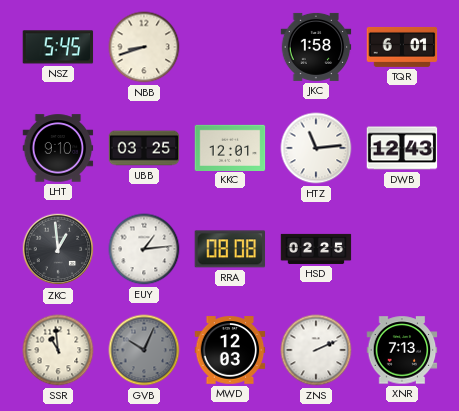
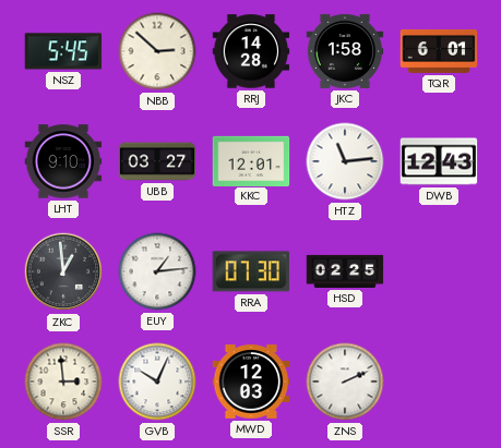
NBB: 8:42 -> 2:52
RRJ: none -> 14:28
UBB: 03:25 -> 03:27
RRA: 08:08 -> 07:30
SSR: 10:59 -> 2:59
GVB dial: grey -> white
XNR: 7:13 -> none
